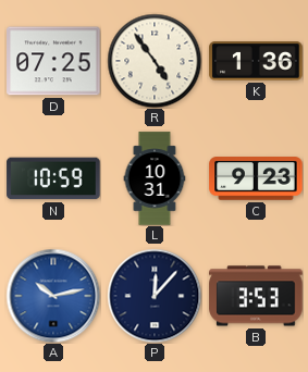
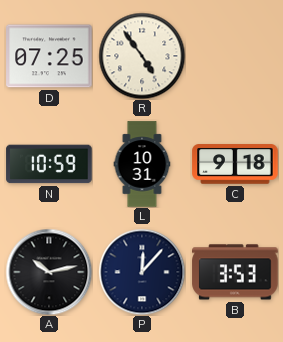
K: 1:36 -> none
C: 9:23 -> 9:18
A dial: blue -> black
